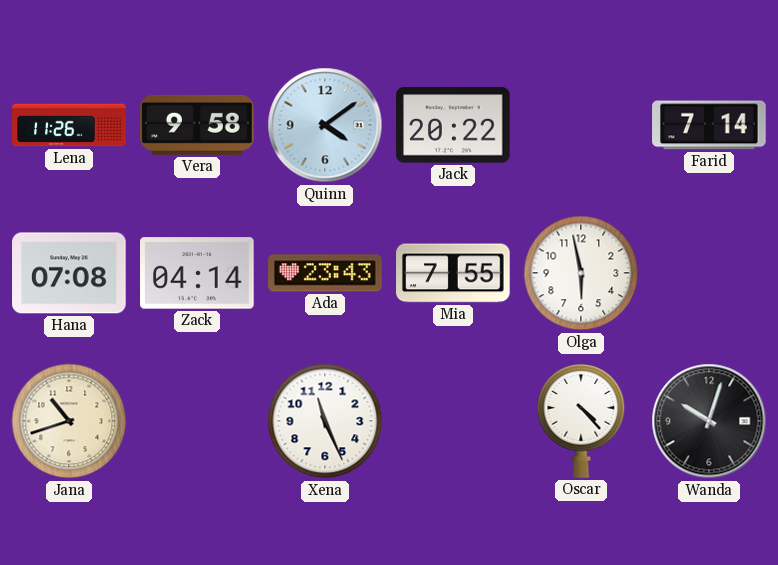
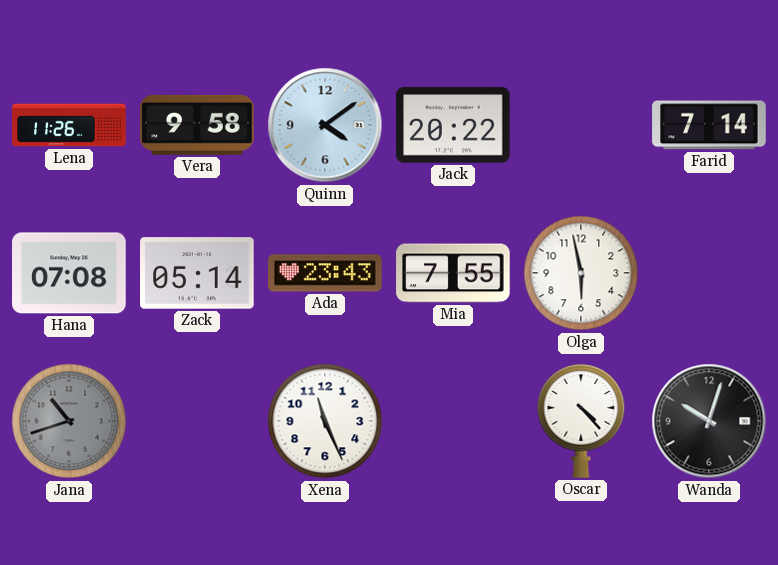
Zack: 04:14 -> 05:14
Jana dial: cream -> grey
